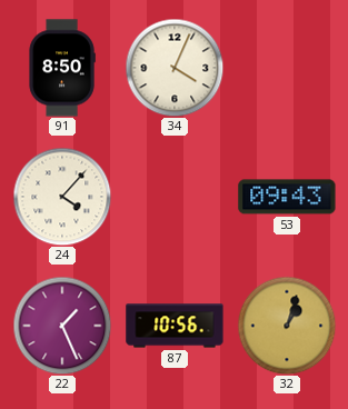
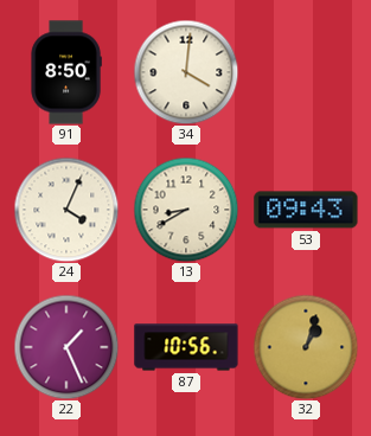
34: 4:04 -> 4:01
24: 4:07 -> 4:04
13: none -> 8:40
